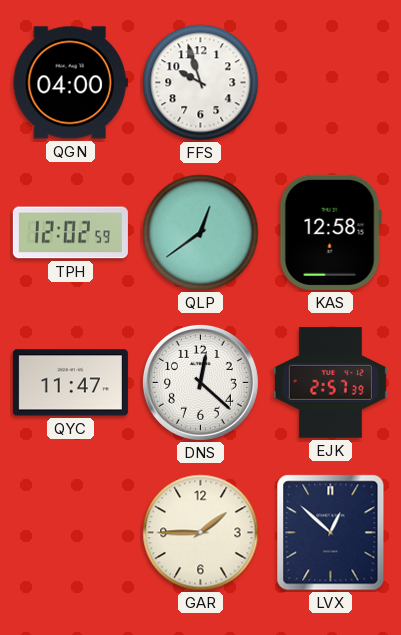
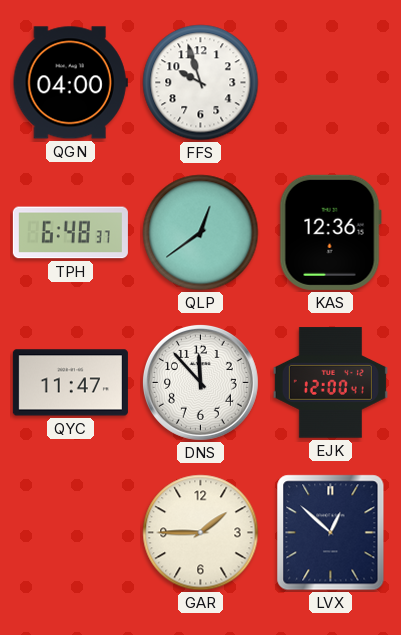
TPH: 12:02 -> 6:48
KAS: 12:58 -> 12:36
DNS: 12:22 -> 11:53
EJK: 2:57 -> 12:00
